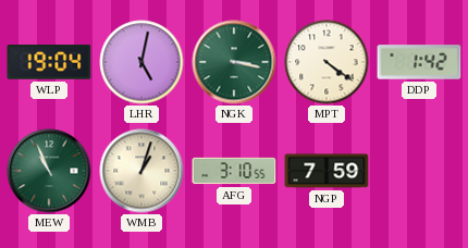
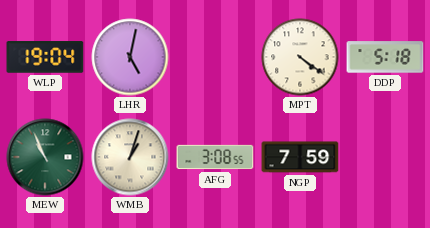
NGK: 3:17 -> none
DDP: 1:42 -> 5:18
AFG: 3:10 -> 3:08
